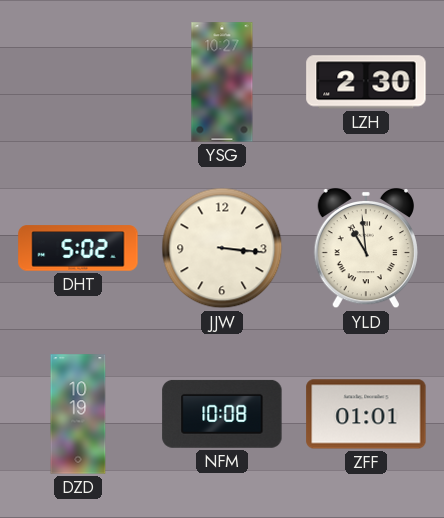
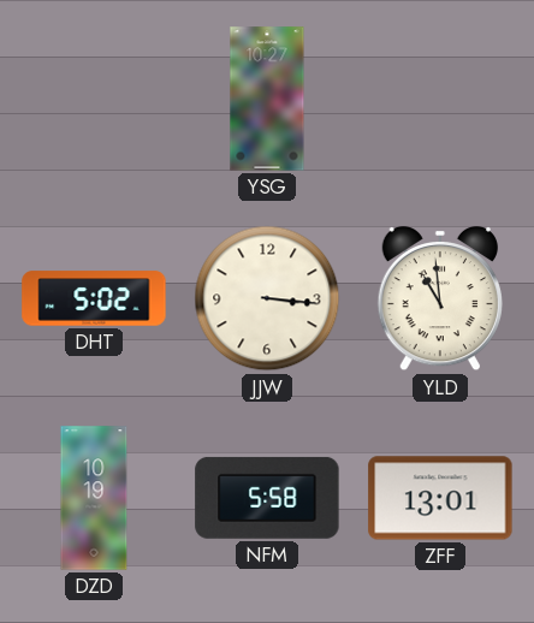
LZH: 2:30 -> none
NFM: 10:08 -> 5:58
ZFF: 01:01 -> 13:01
